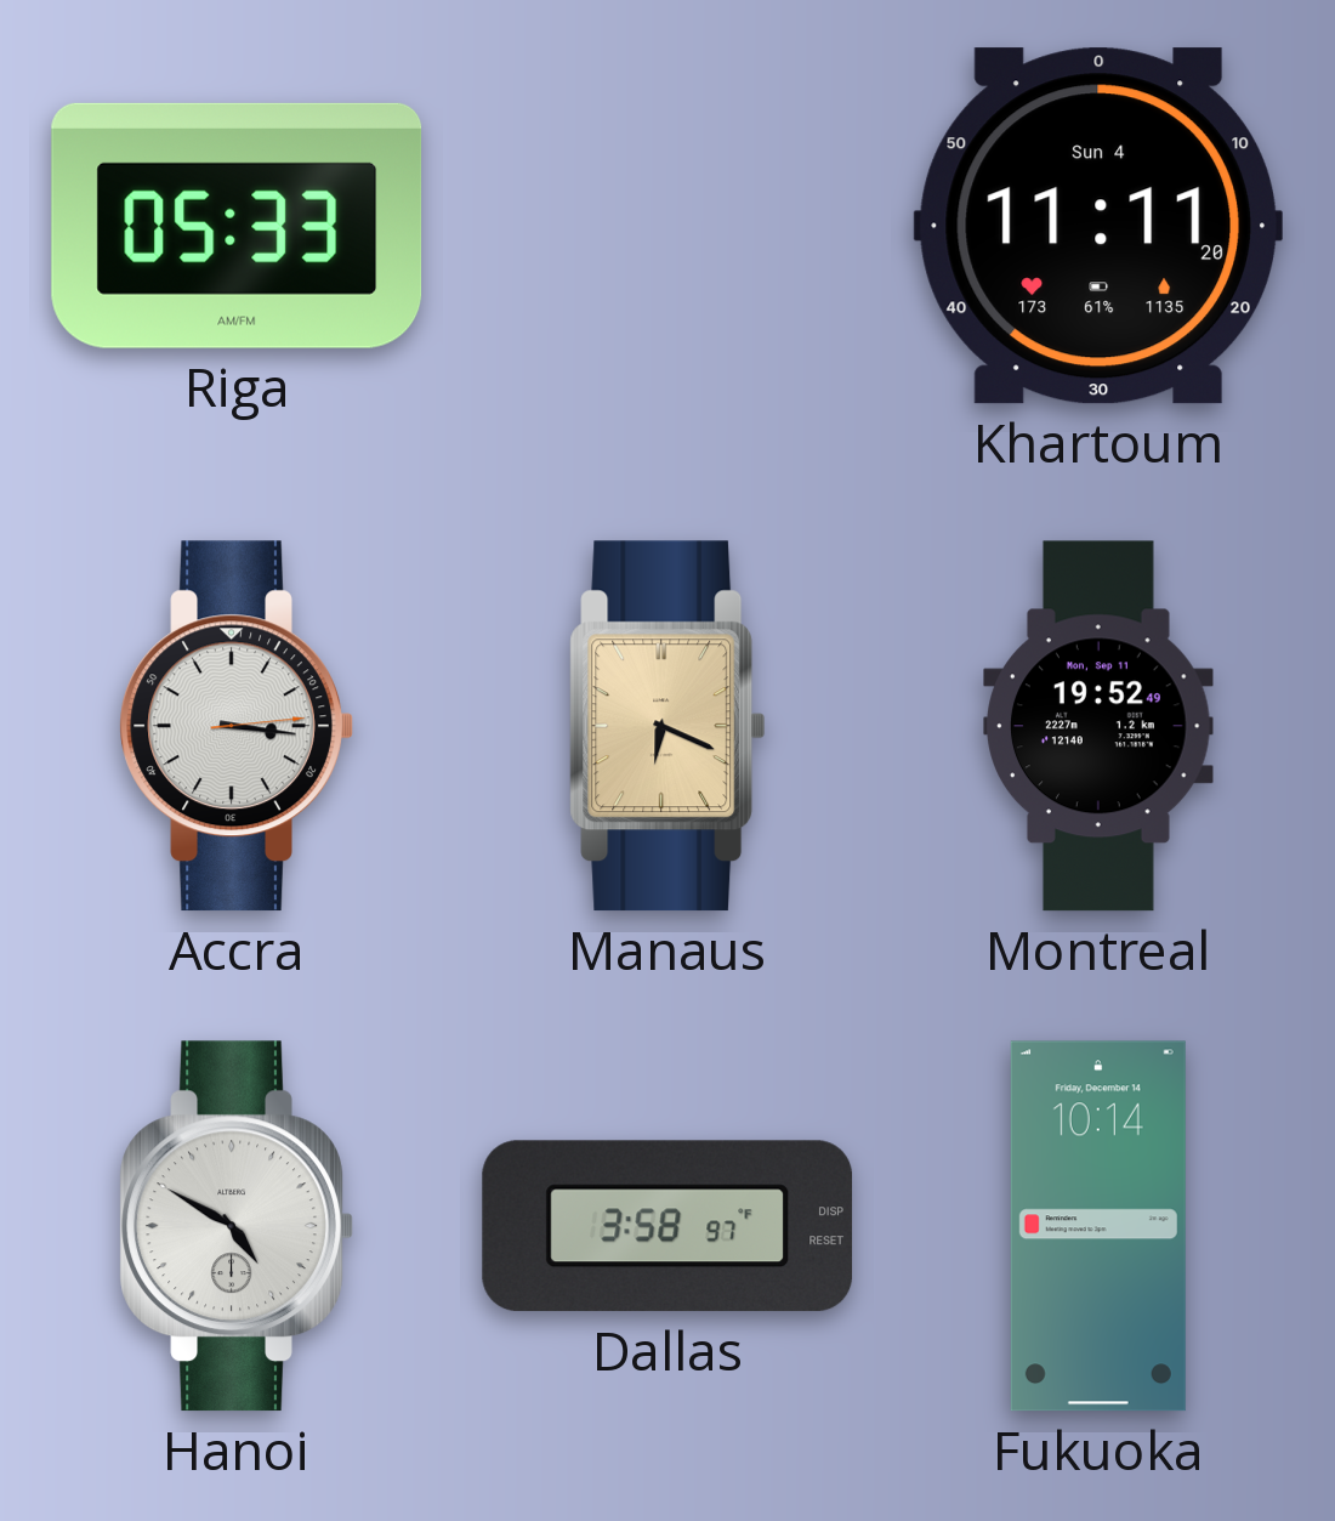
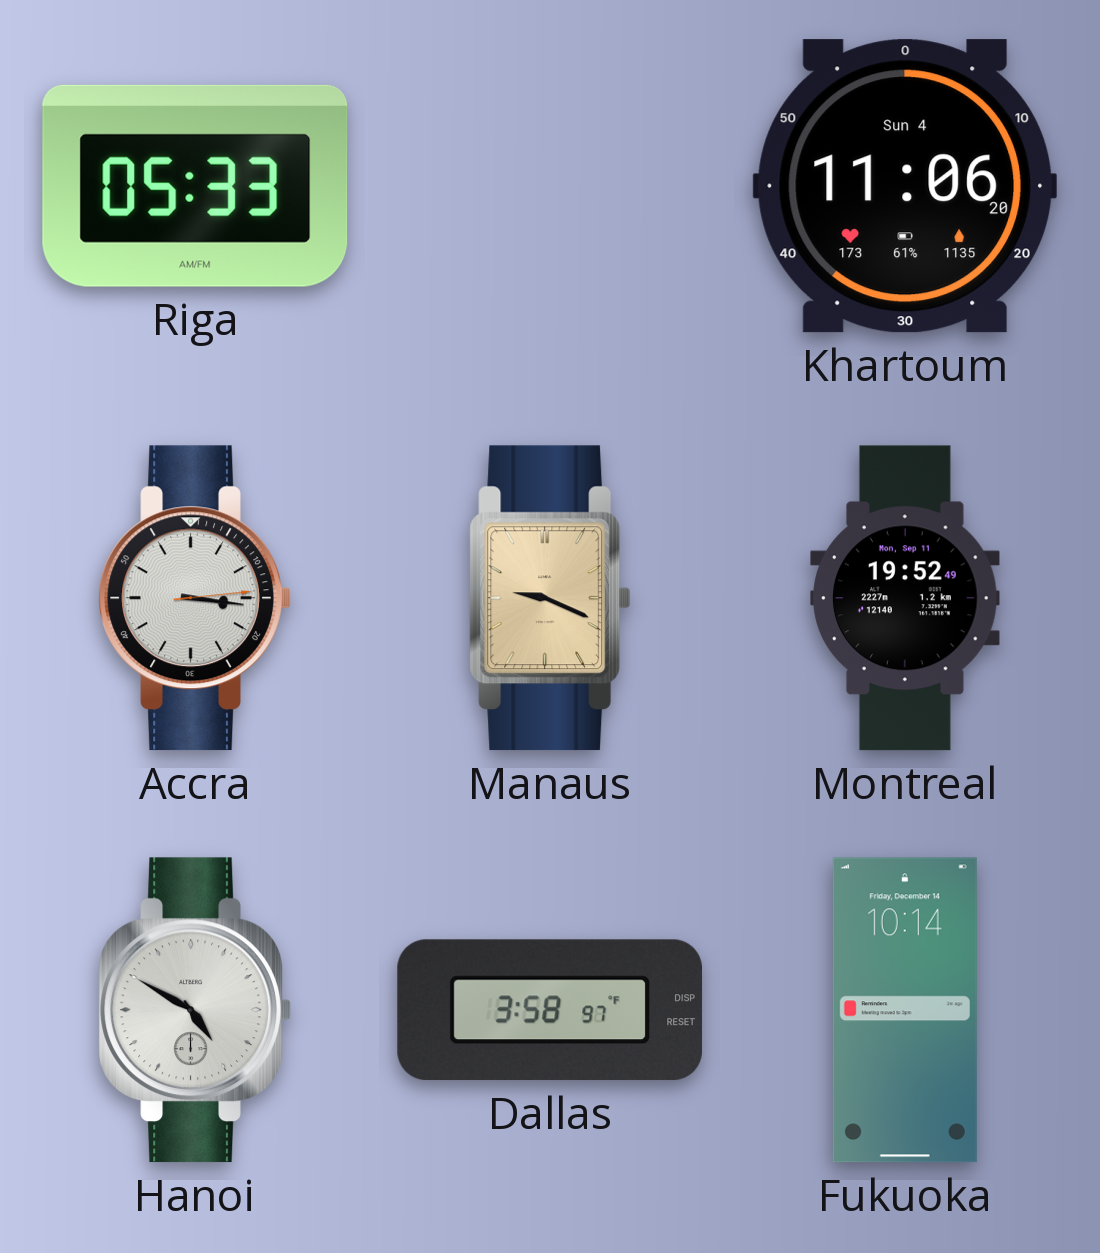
Khartoum: 11:11 -> 11:06
Manaus: 6:19 -> 9:19
